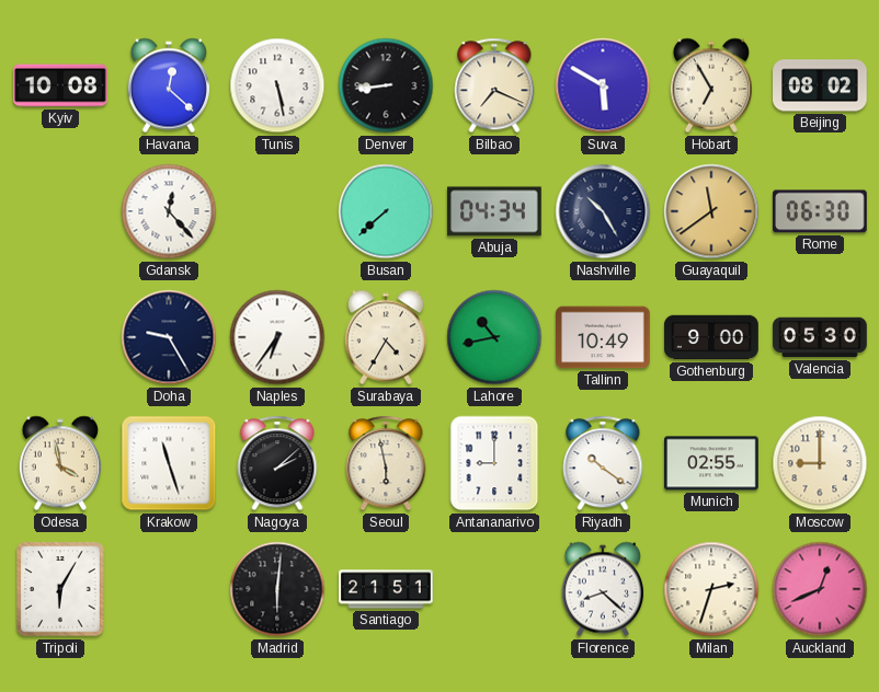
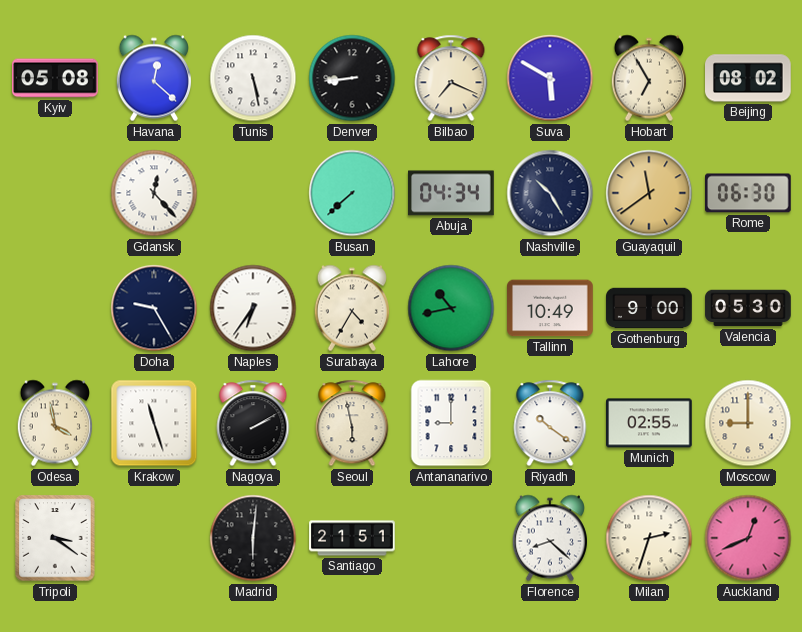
Kyiv: 10:08 -> 05:08
Nagoya: 2:08 -> 2:10
Tripoli: 6:05 -> 3:21
